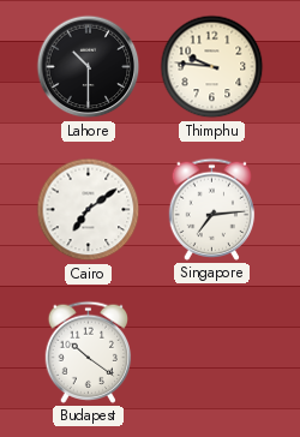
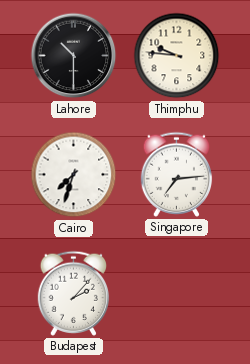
Cairo: 7:09 -> 7:33
Budapest: 10:21 -> 2:07
